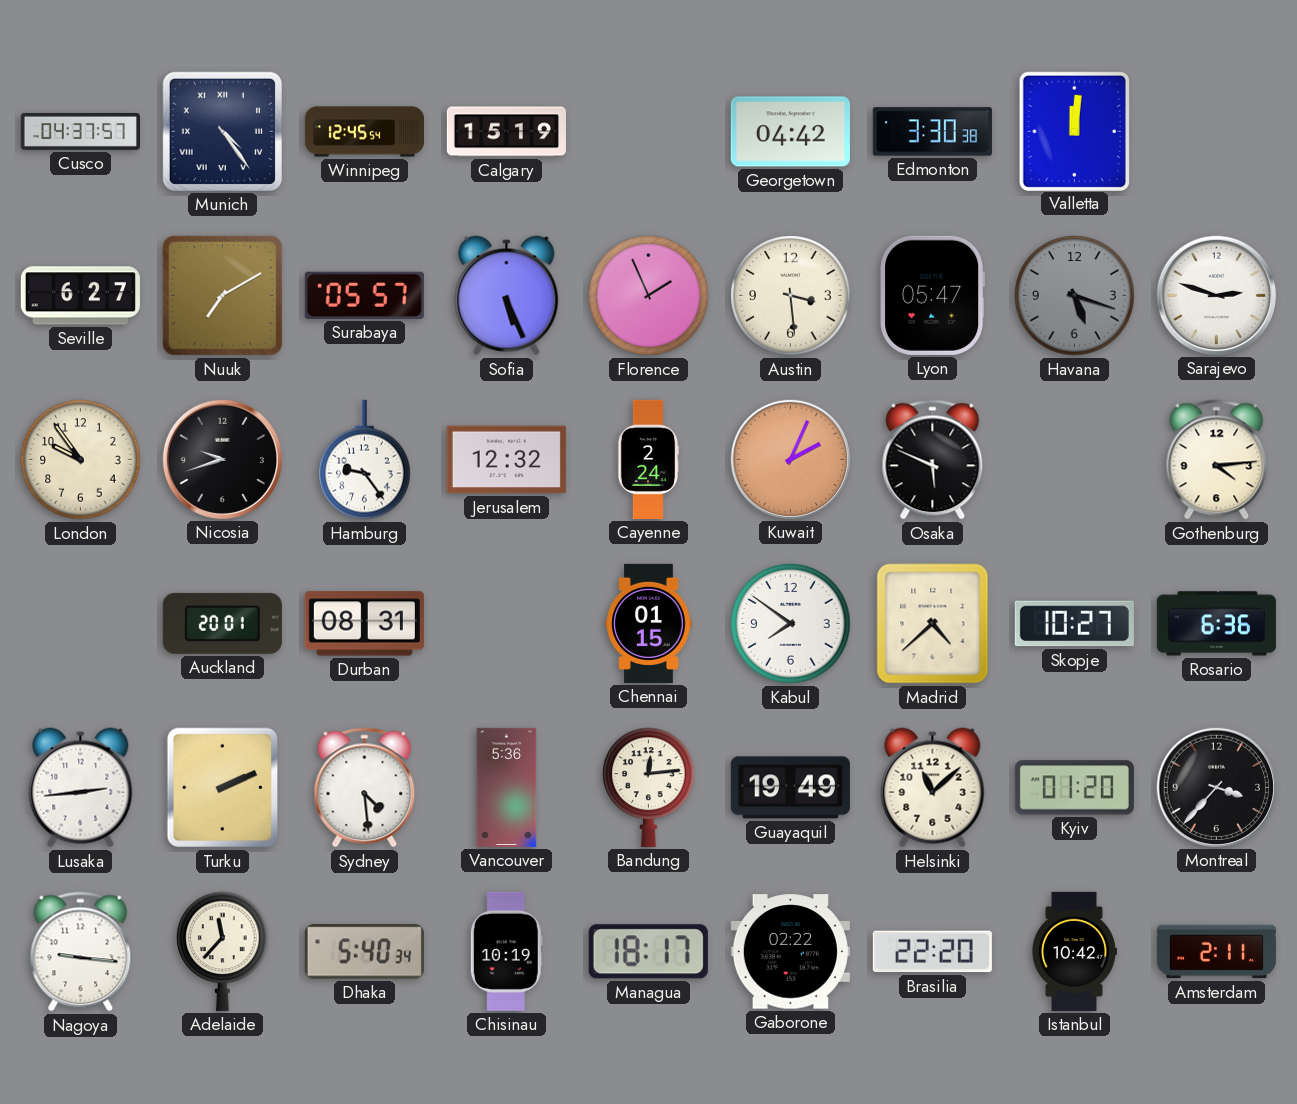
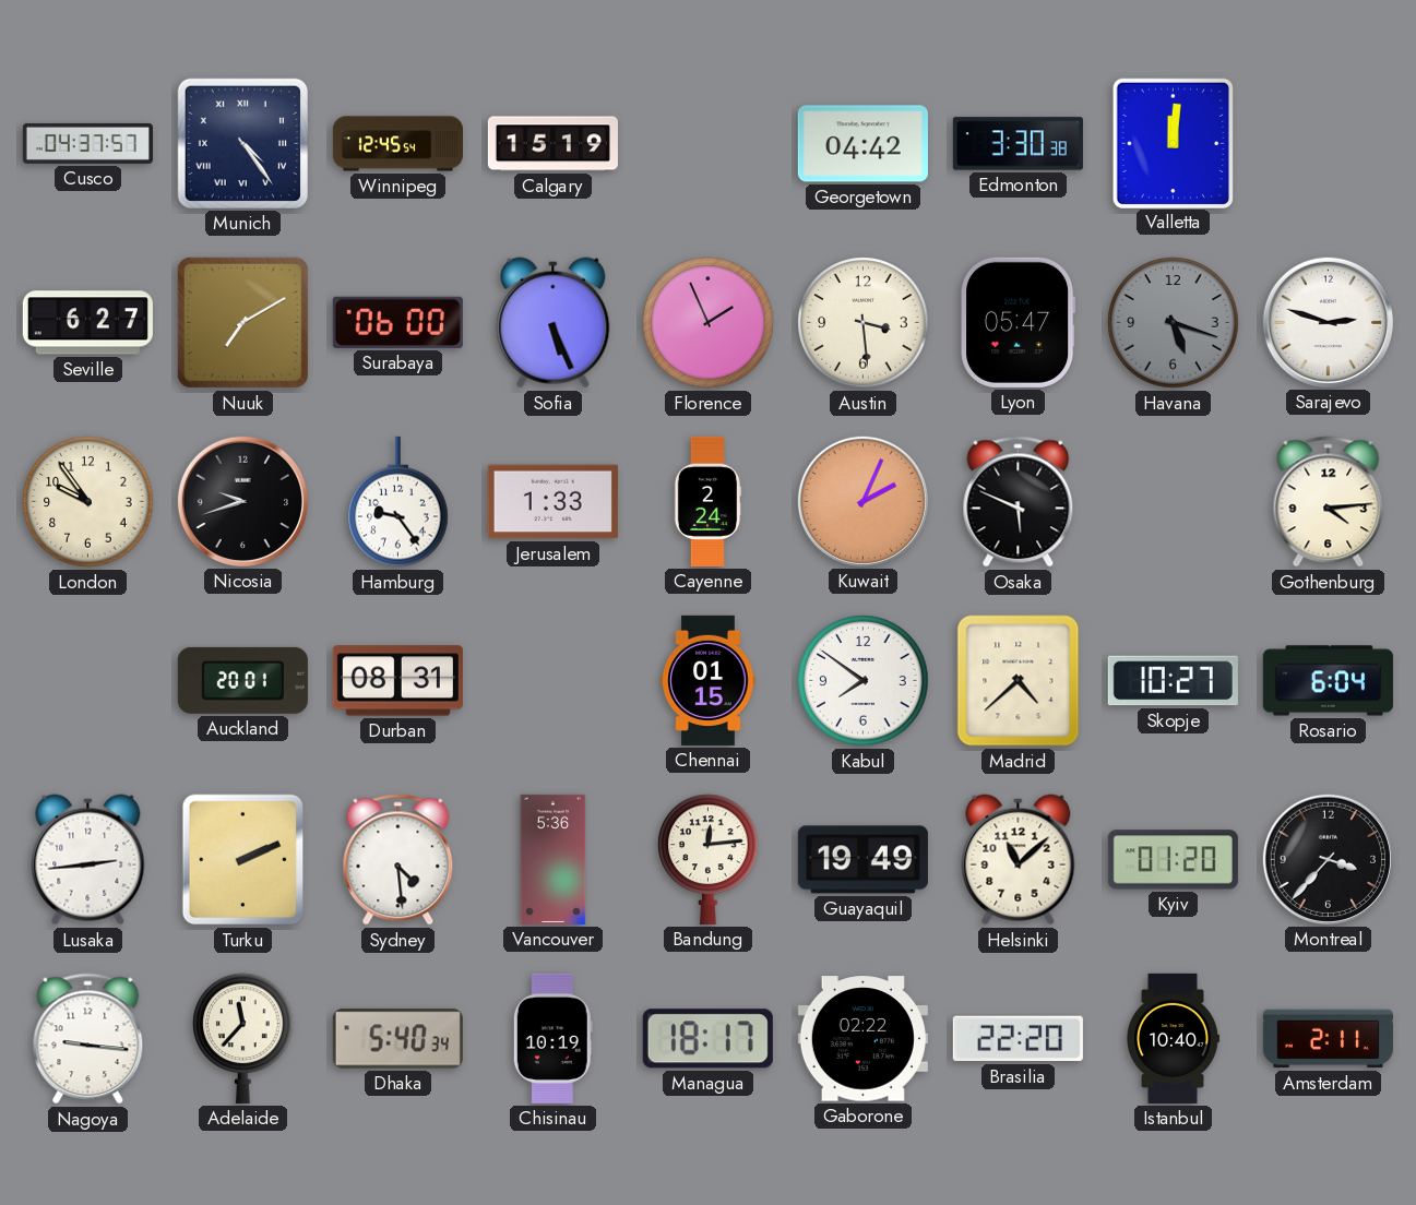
Surabaya: 05:57 -> 06:00
Jerusalem: 12:32 -> 1:33
Rosario: 6:36 -> 6:04
Istanbul: 10:42 -> 10:40
